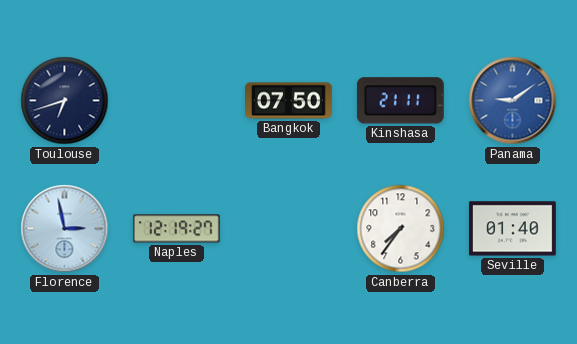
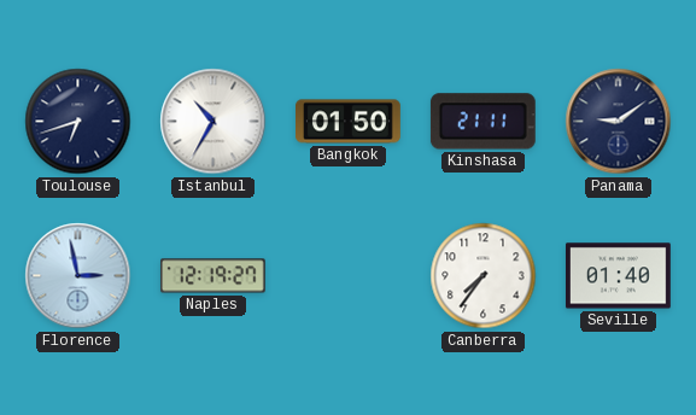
Istanbul: none -> 10:35
Bangkok: 07:50 -> 01:50
Panama dial: blue -> navy
